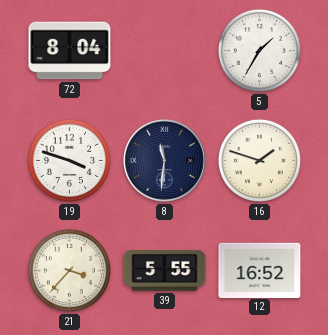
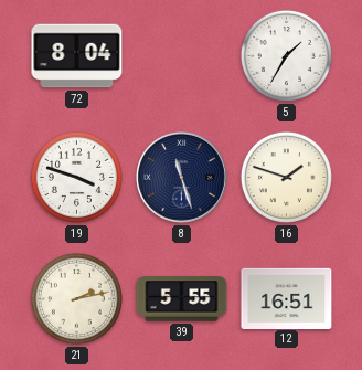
8: 11:31 -> 11:27
21: 3:37 -> 2:13
12: 16:52 -> 16:51
